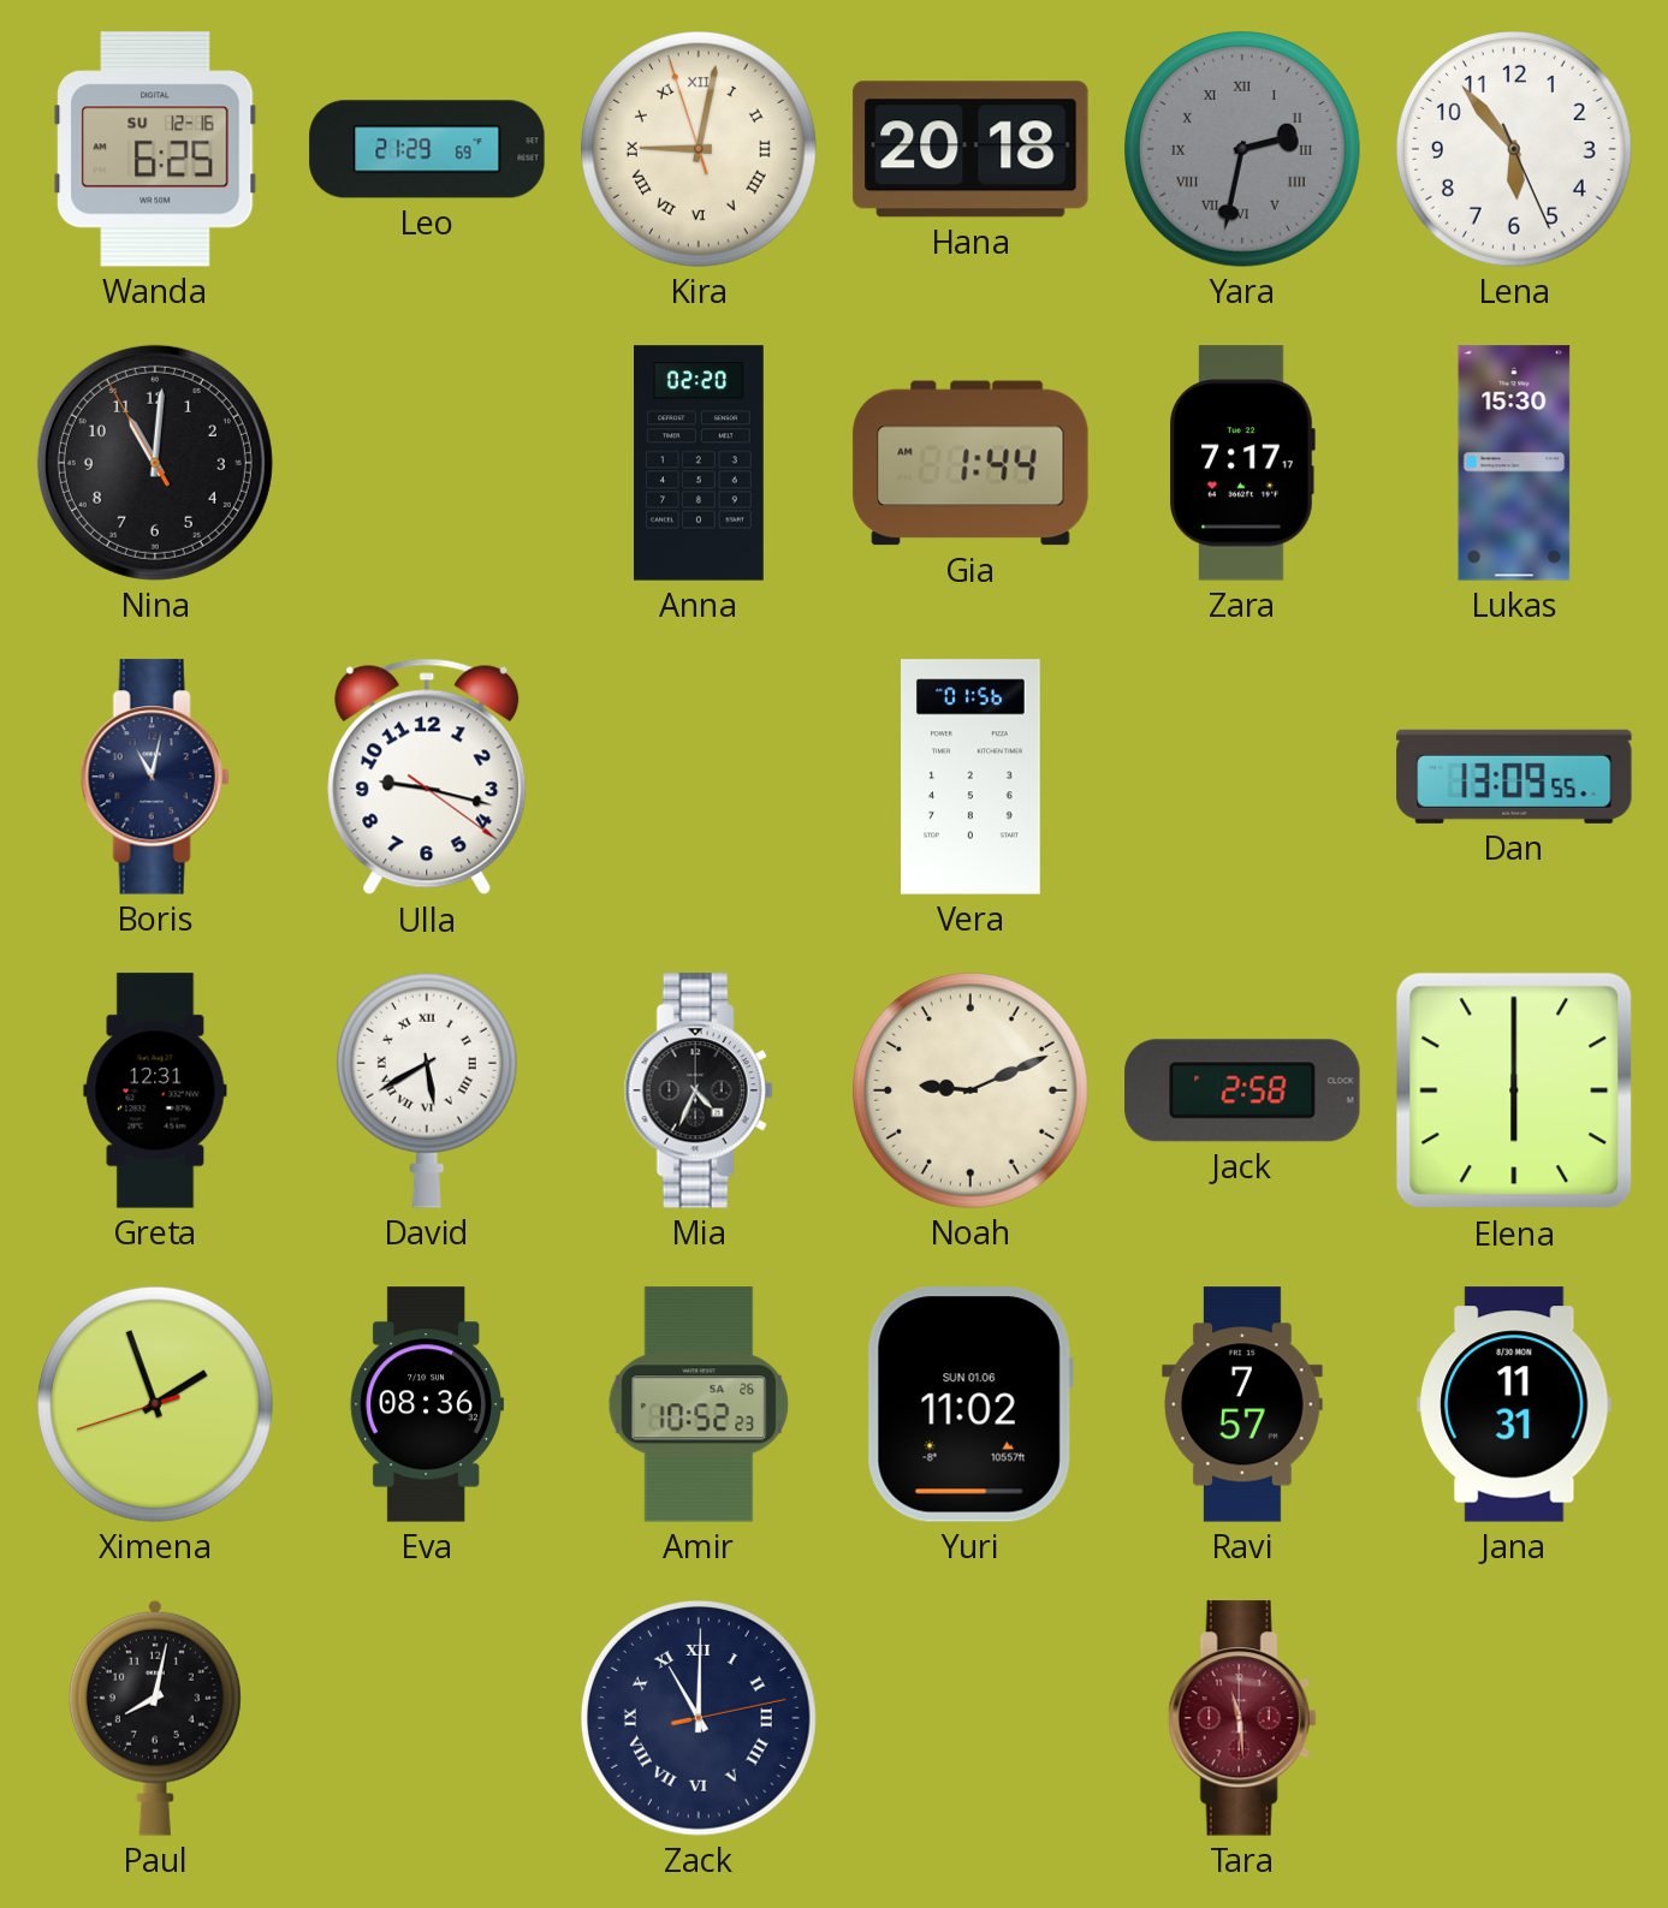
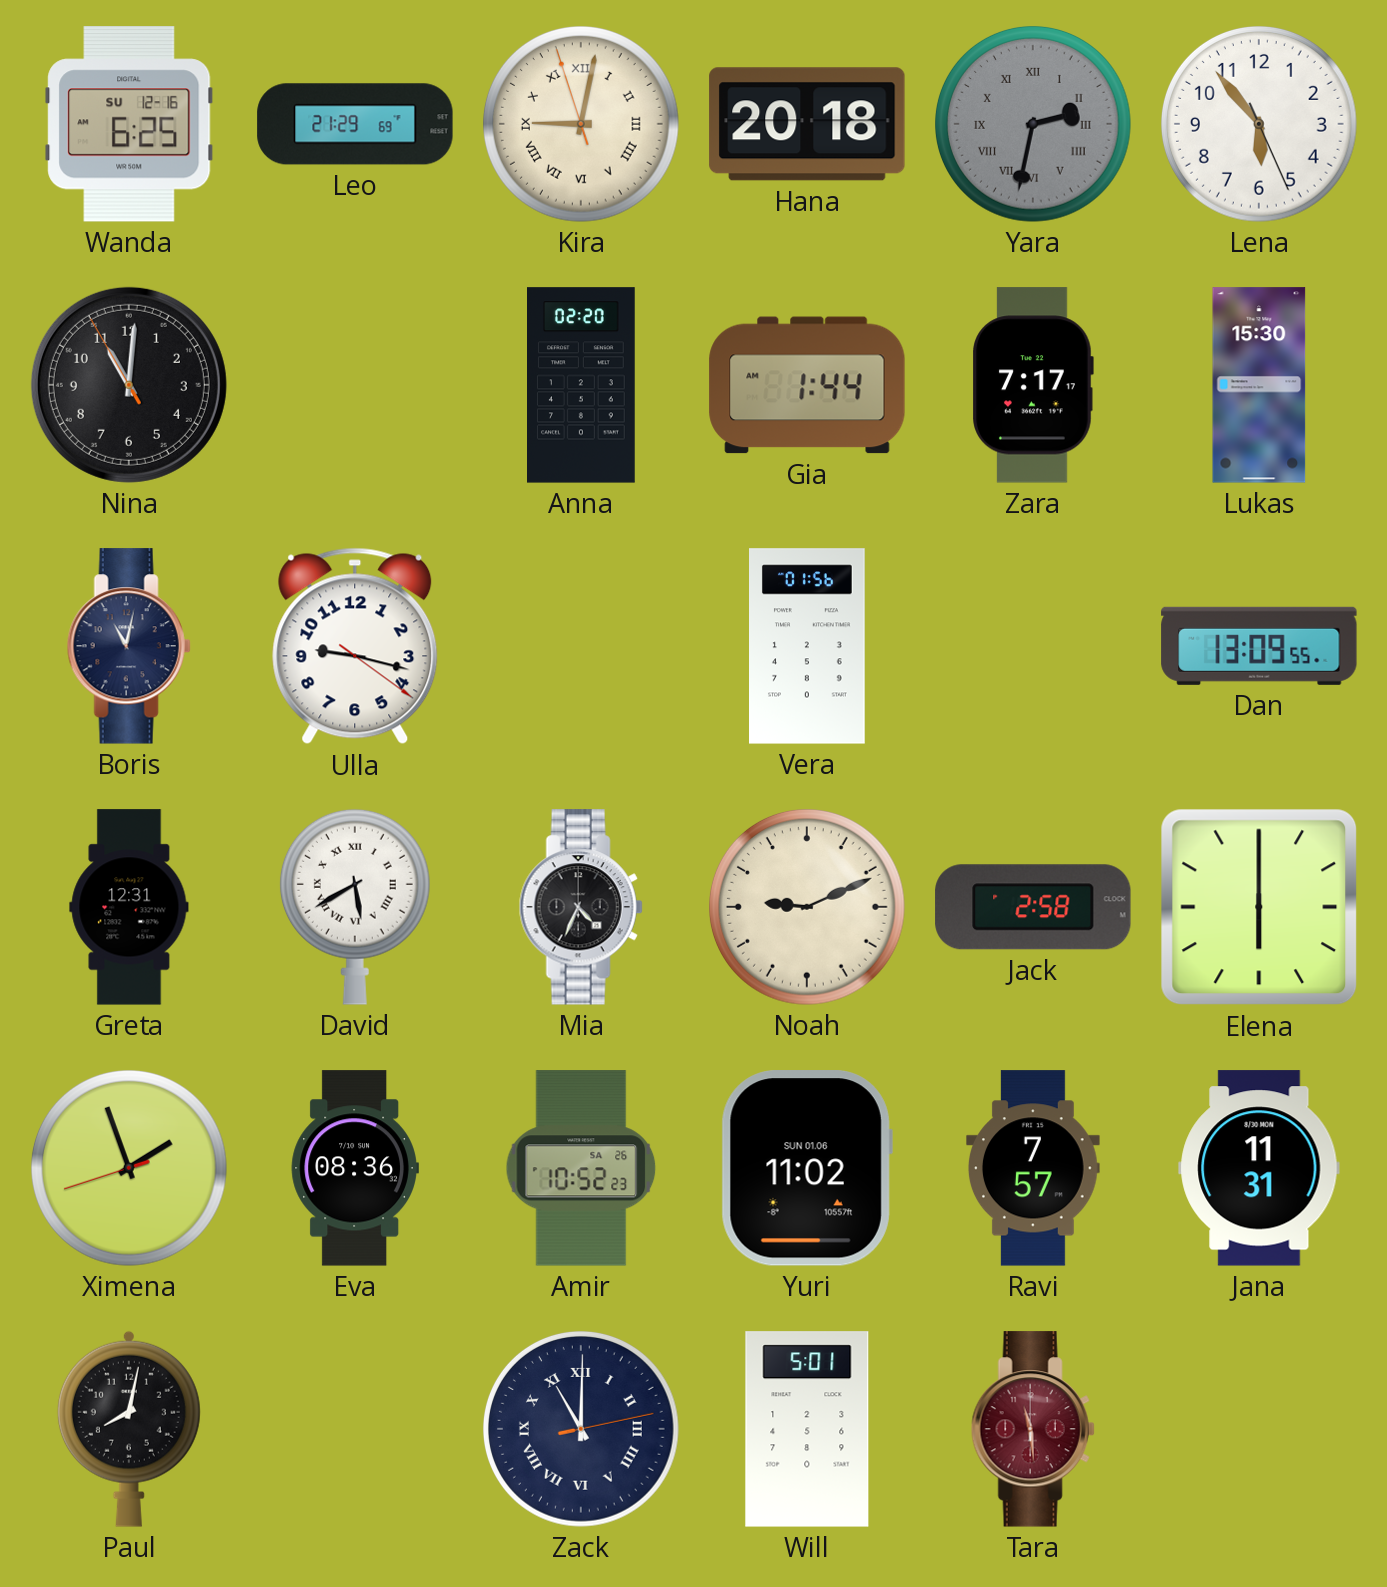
Will: none -> 5:01
